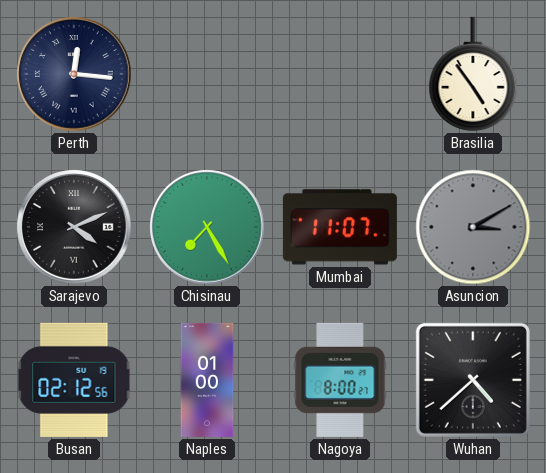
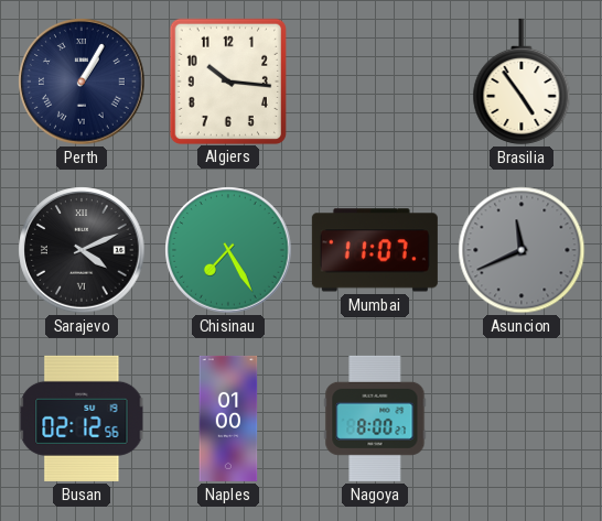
Perth: 12:16 -> 1:05
Algiers: none -> 10:16
Asuncion: 3:10 -> 11:41
Wuhan: 4:38 -> none
